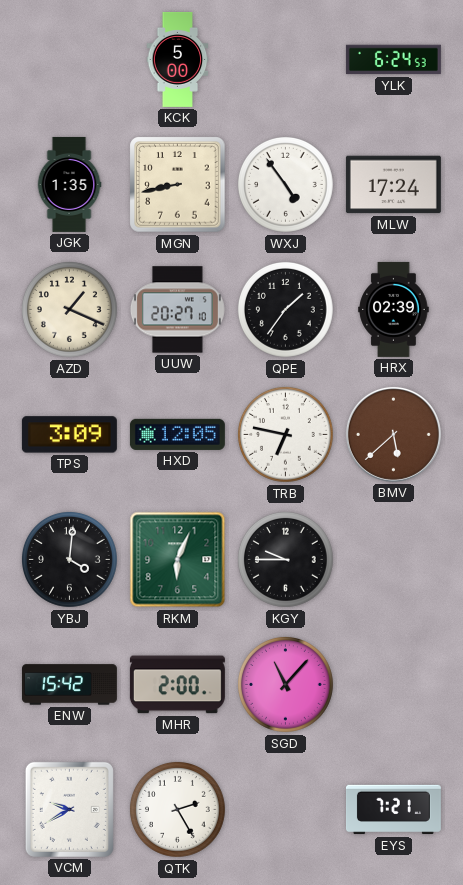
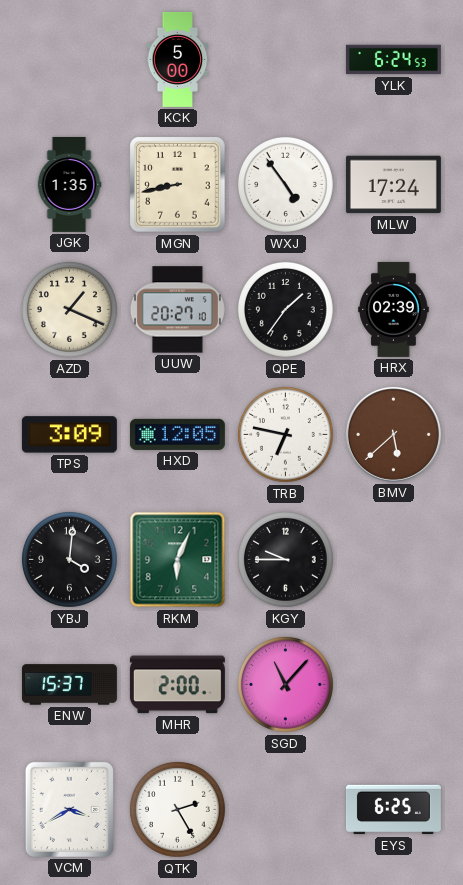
ENW: 15:42 -> 15:37
VCM: 9:40 -> 3:40
EYS: 7:21 -> 6:25
